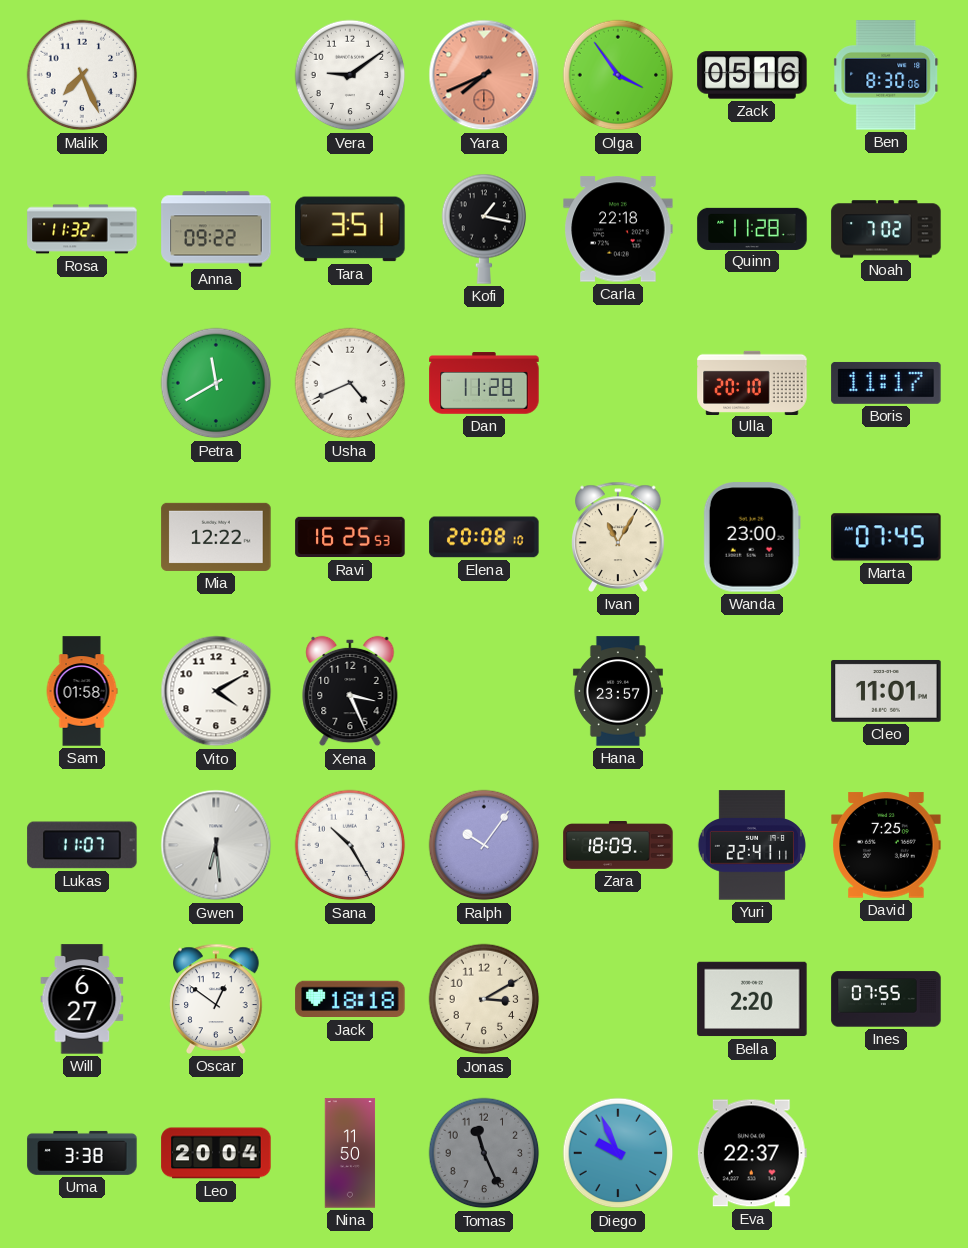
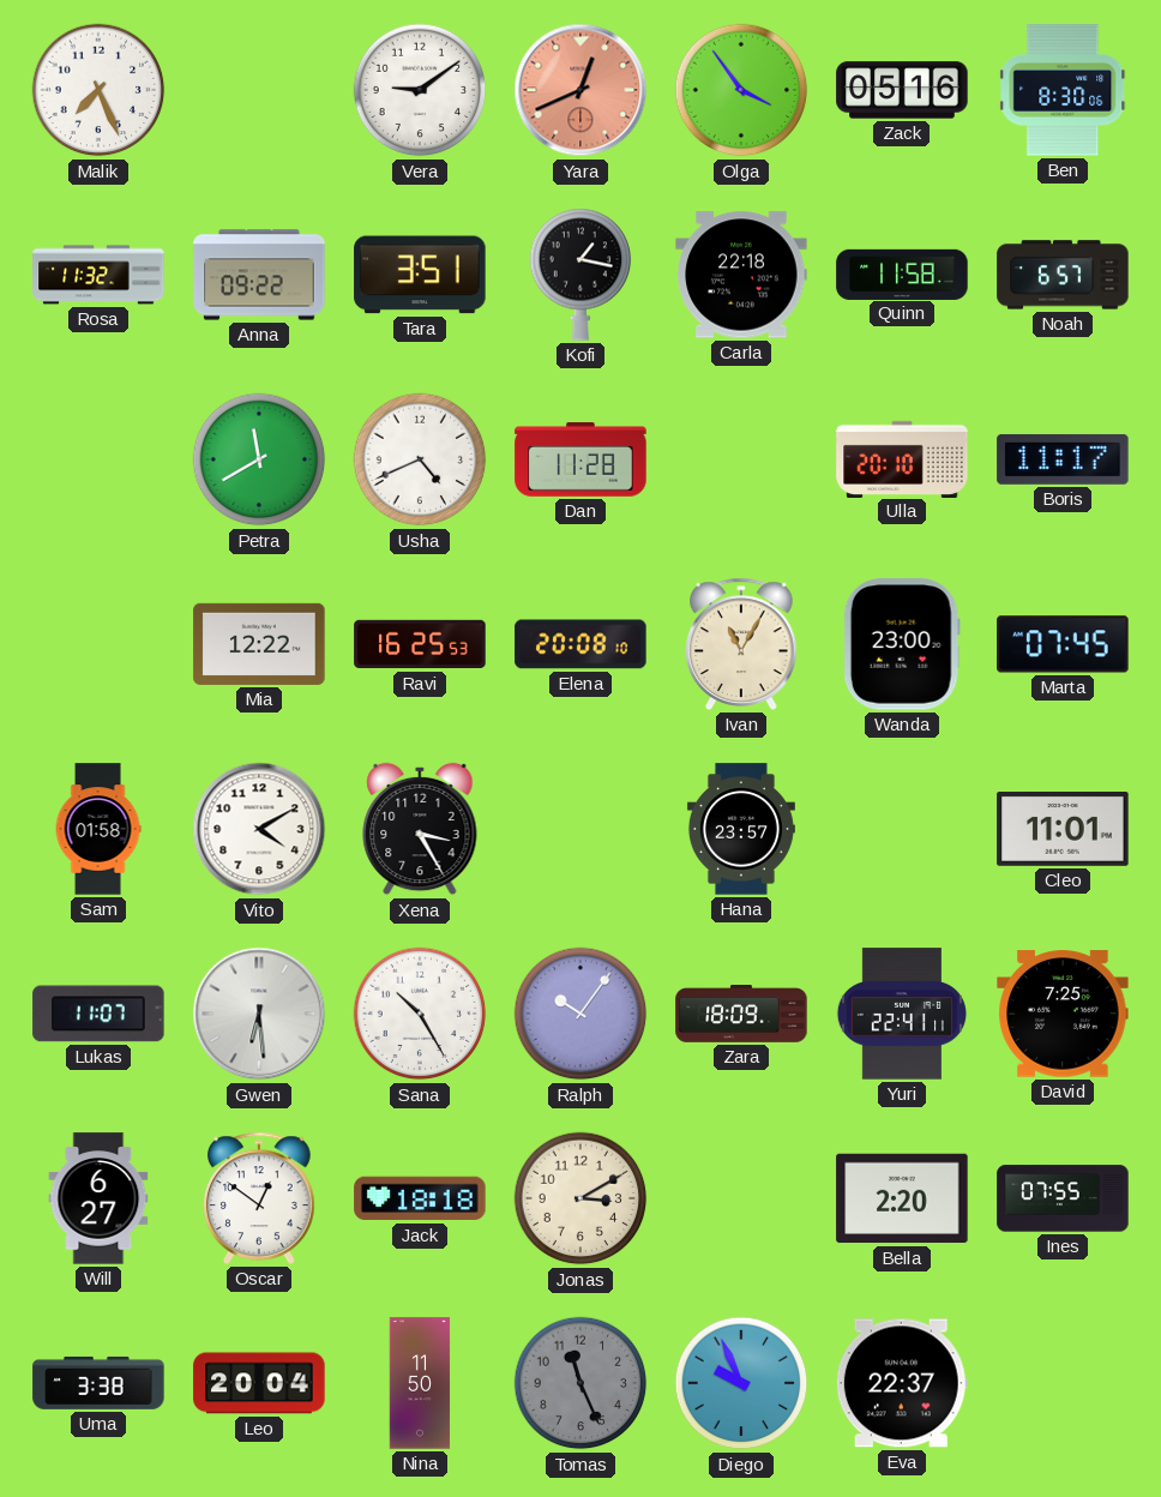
Yara: 7:41 -> 12:41
Quinn: 11:28 -> 11:58
Noah: 7:02 -> 6:57
Xena: 3:26 -> 3:25
